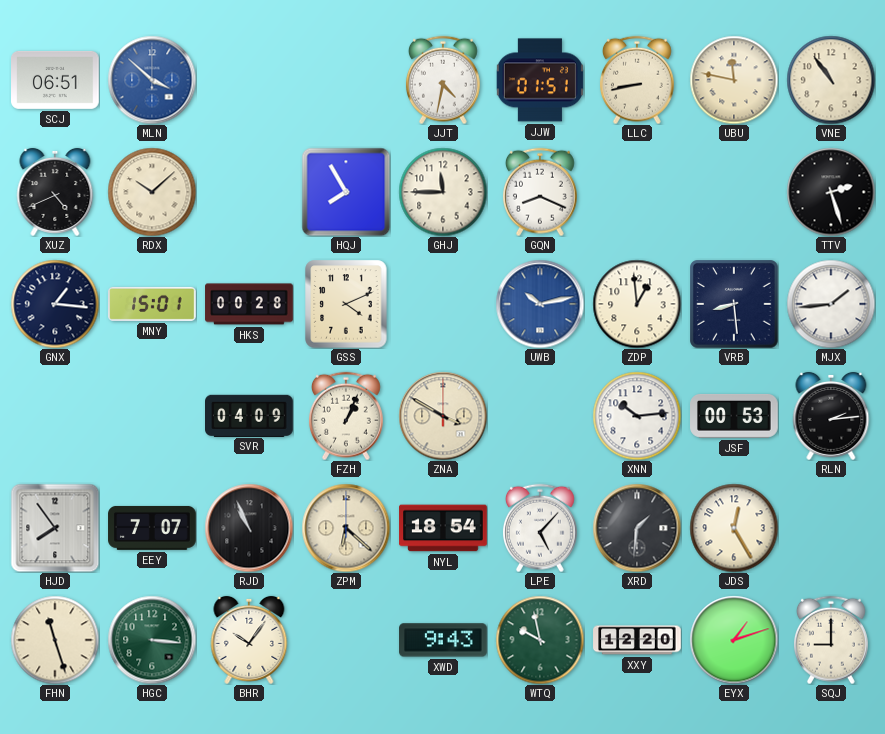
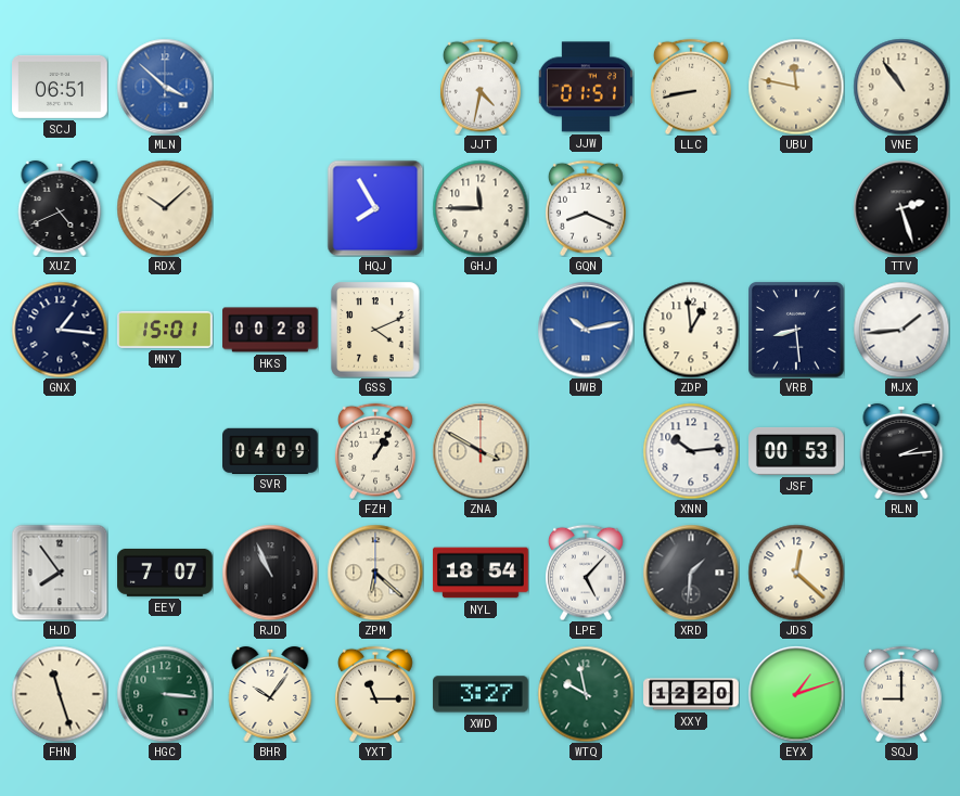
FZH: 1:04 -> 1:05
JDS: 12:25 -> 12:22
YXT: none -> 11:15
XWD: 9:43 -> 3:27
